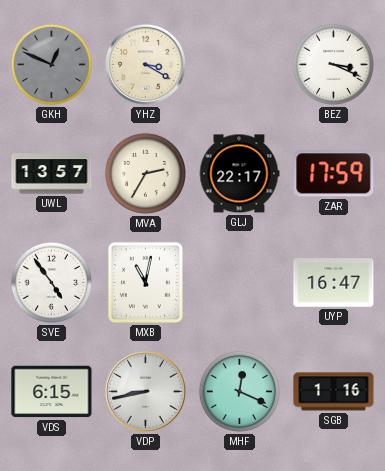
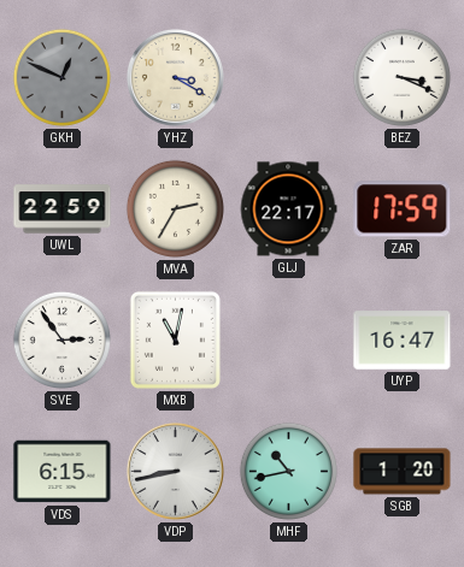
UWL: 13:57 -> 22:59
SVE: 4:54 -> 2:54
MHF: 12:19 -> 10:43
SGB: 1:16 -> 1:20
